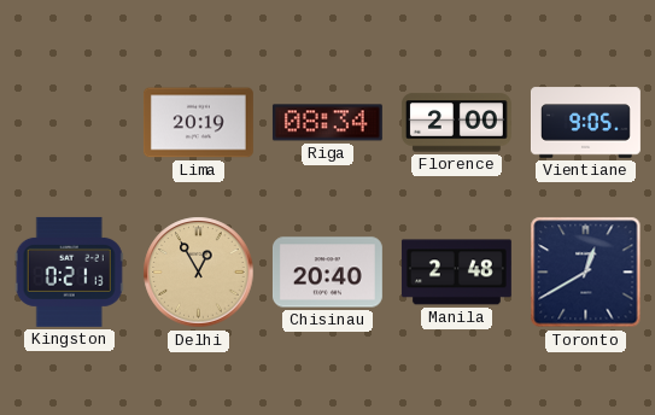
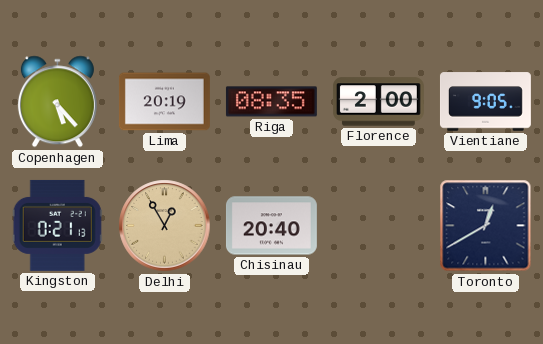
Copenhagen: none -> 5:23
Riga: 08:34 -> 08:35
Manila: 2:48 -> none
